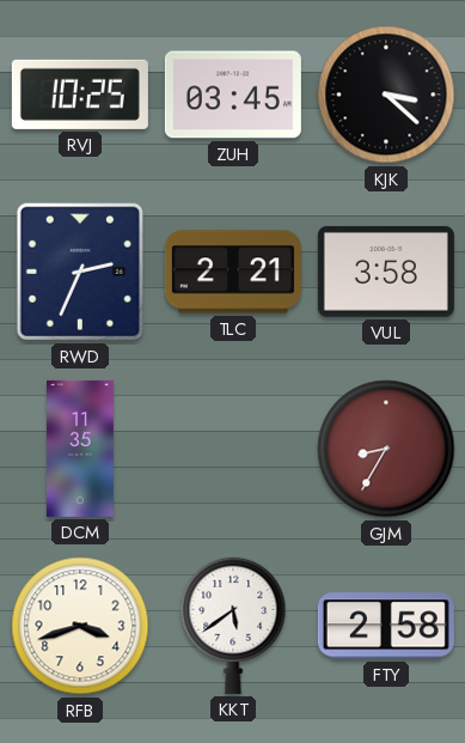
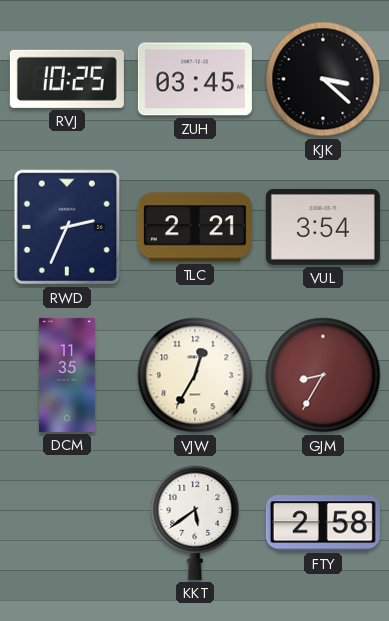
VUL: 3:58 -> 3:54
VJW: none -> 12:35
RFB: 3:42 -> none
